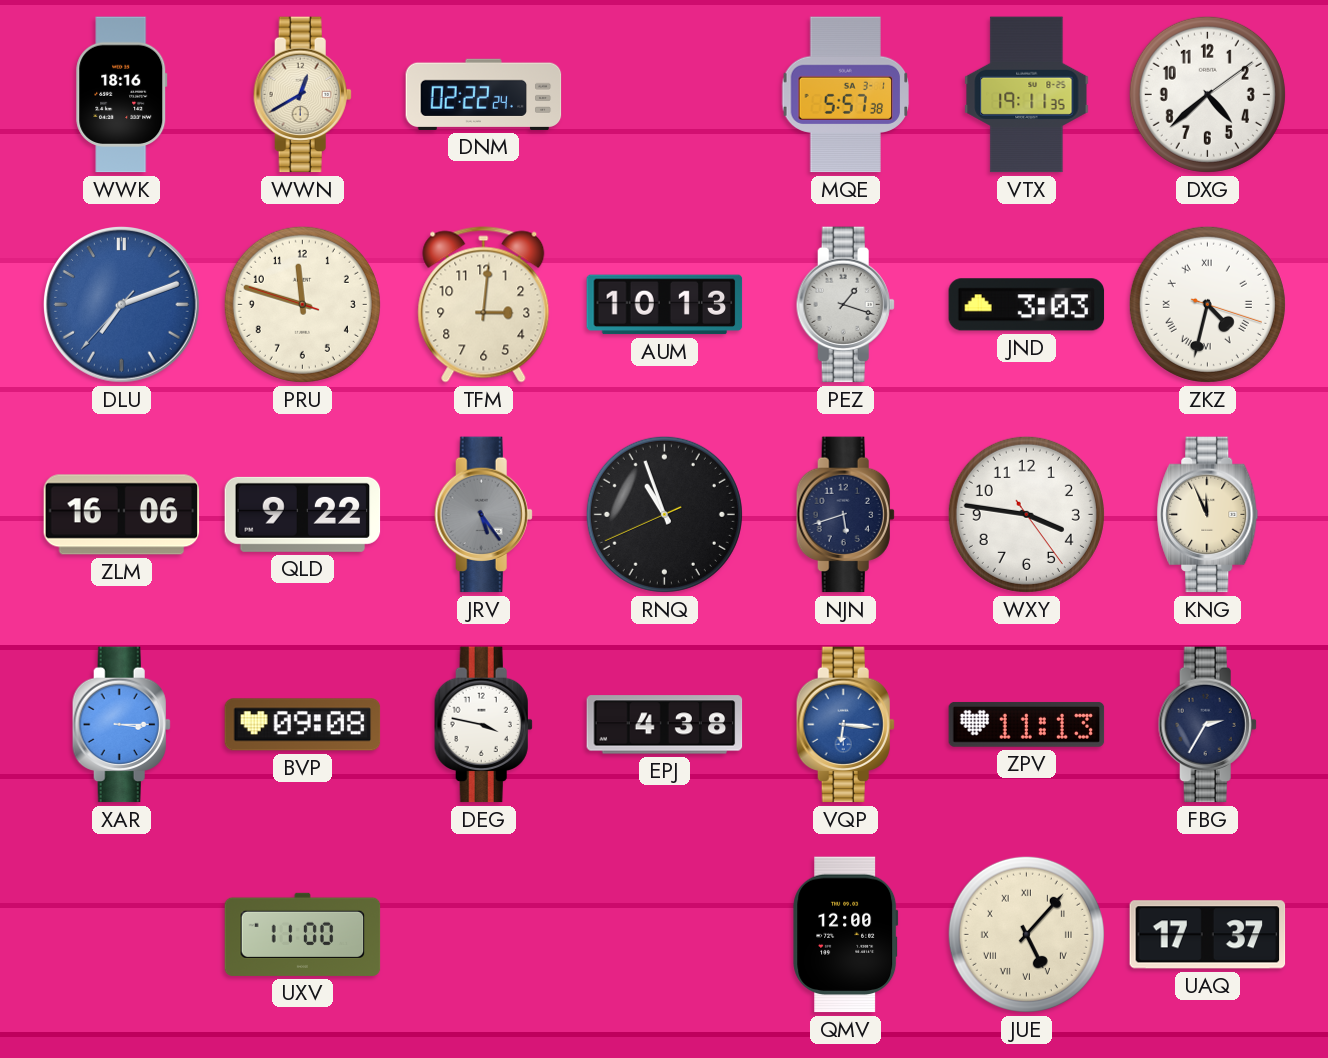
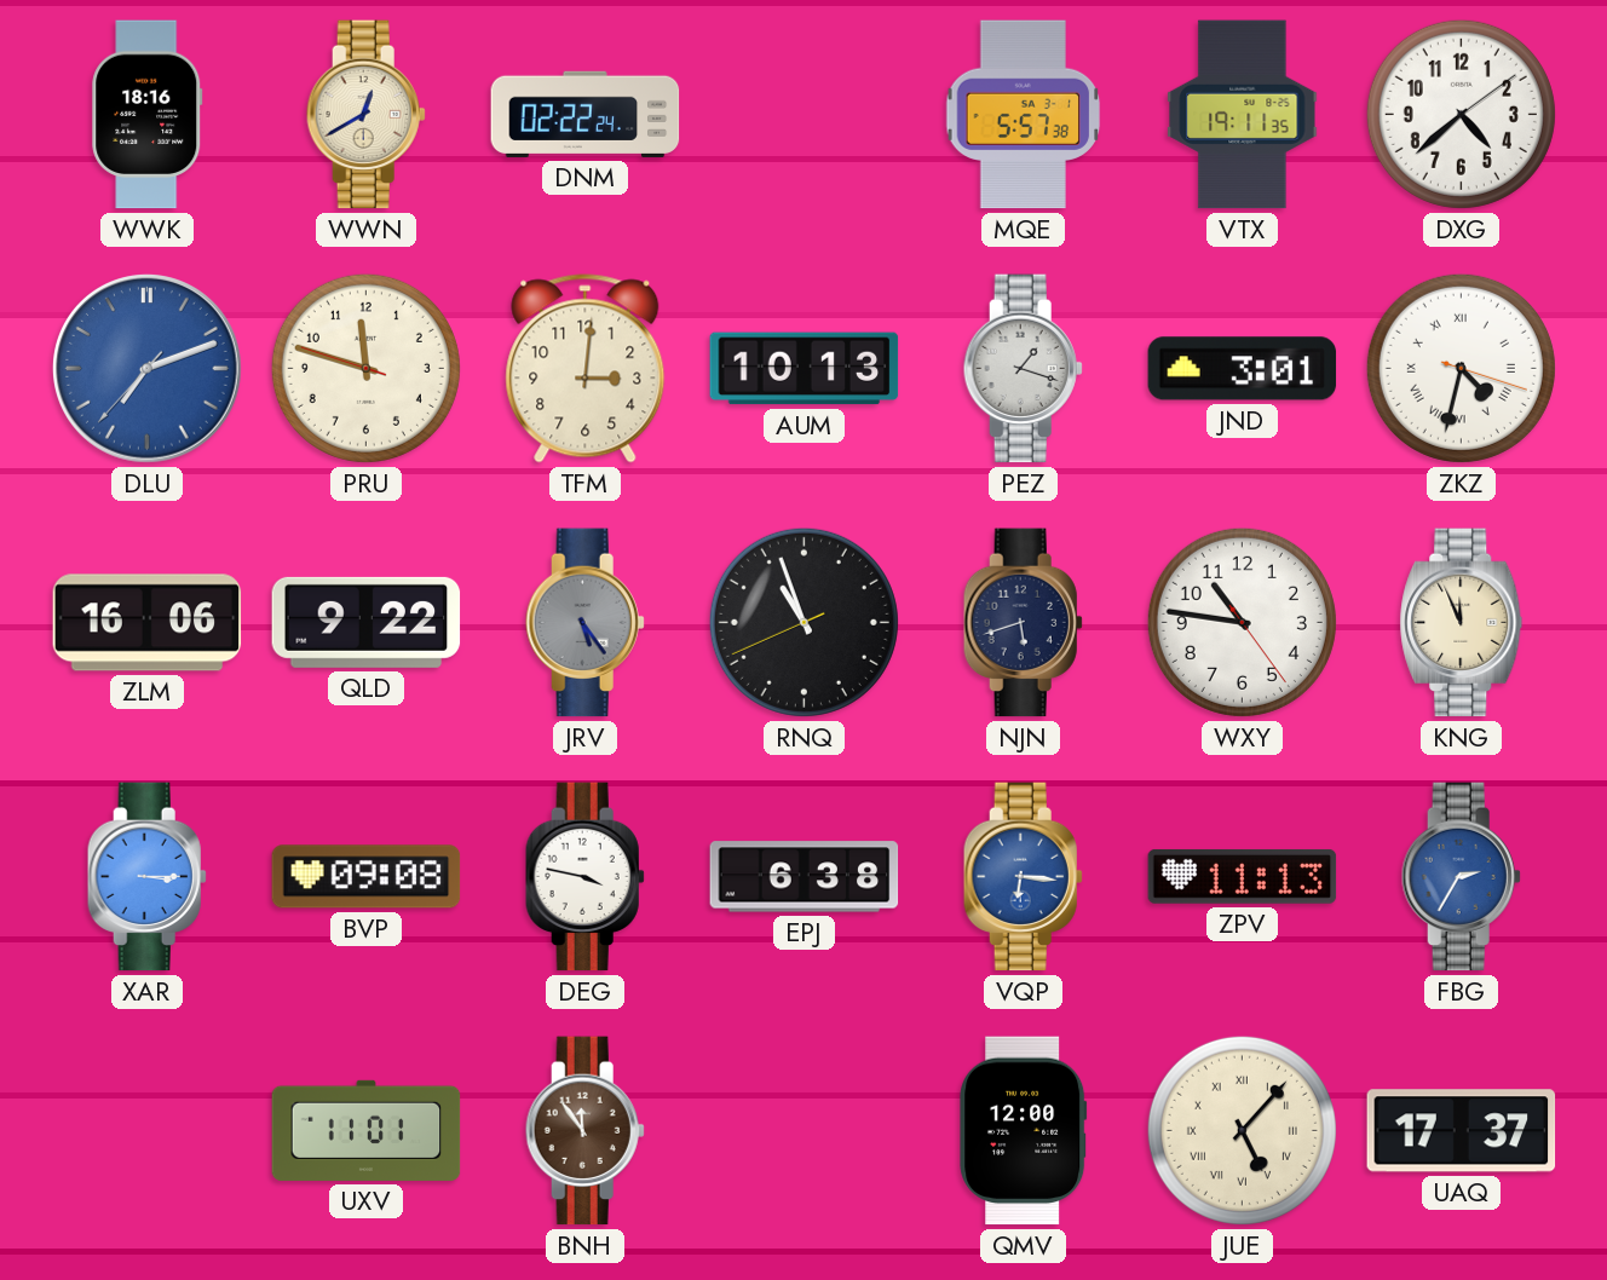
JND: 3:03 -> 3:01
WXY: 3:46 -> 10:46
EPJ: 4:38 -> 6:38
FBG dial: navy -> blue
UXV: 11:00 -> 11:01
BNH: none -> 11:54
